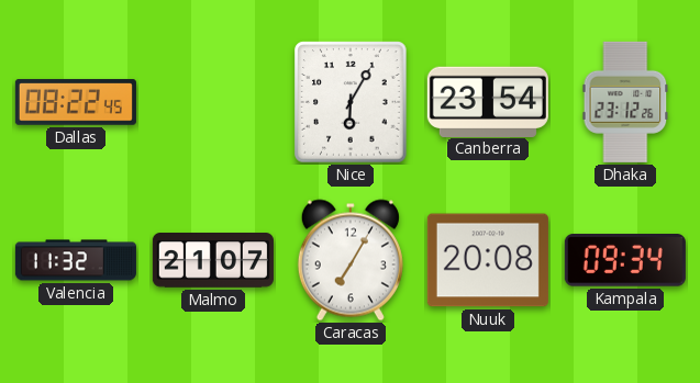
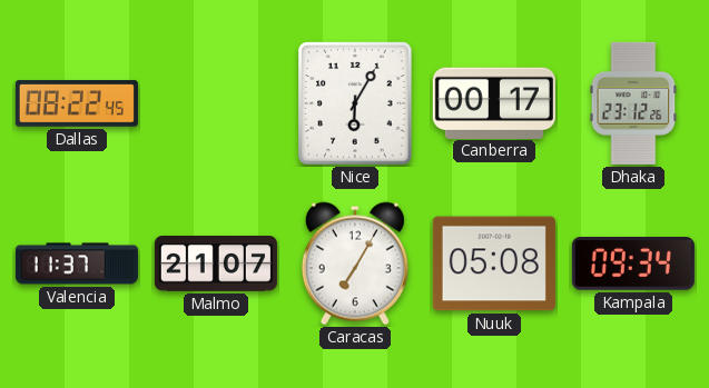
Canberra: 23:54 -> 00:17
Valencia: 11:32 -> 11:37
Nuuk: 20:08 -> 05:08
